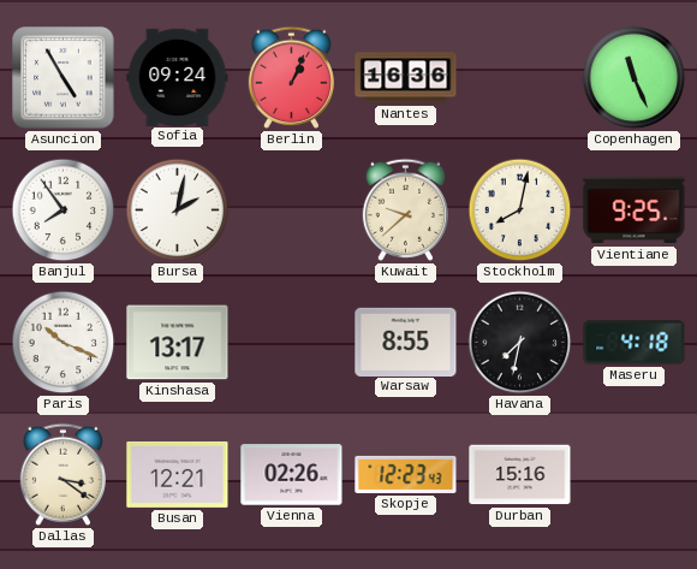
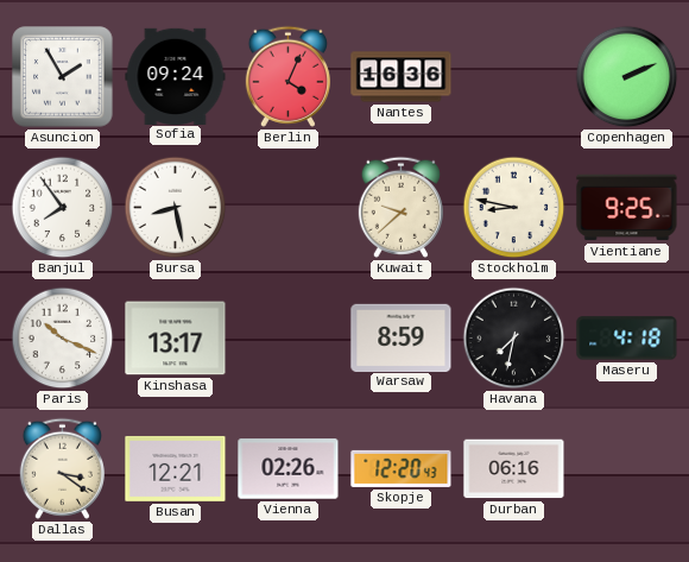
Asuncion: 4:55 -> 1:55
Berlin: 1:04 -> 4:04
Copenhagen: 11:26 -> 2:11
Bursa: 2:02 -> 8:28
Stockholm: 8:02 -> 8:47
Warsaw: 8:55 -> 8:59
Skopje: 12:23 -> 12:20
Durban: 15:16 -> 06:16
